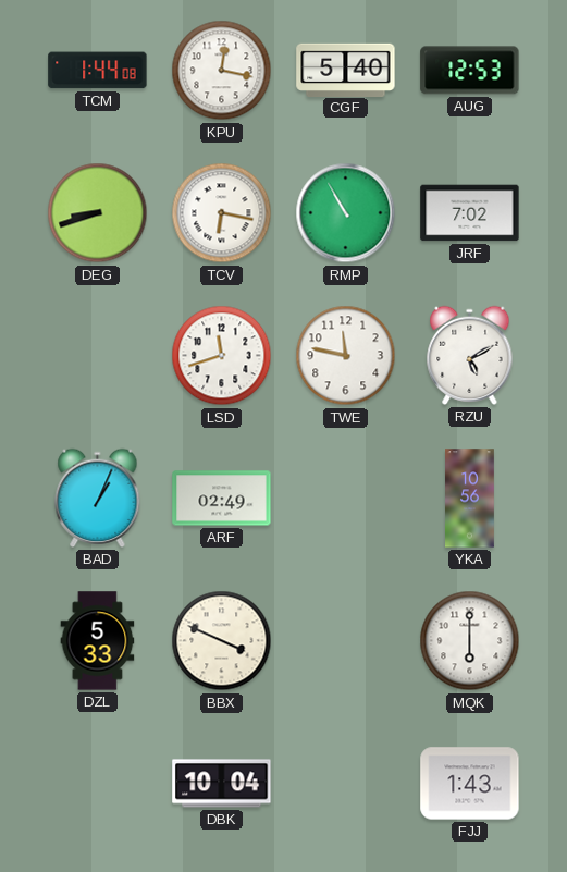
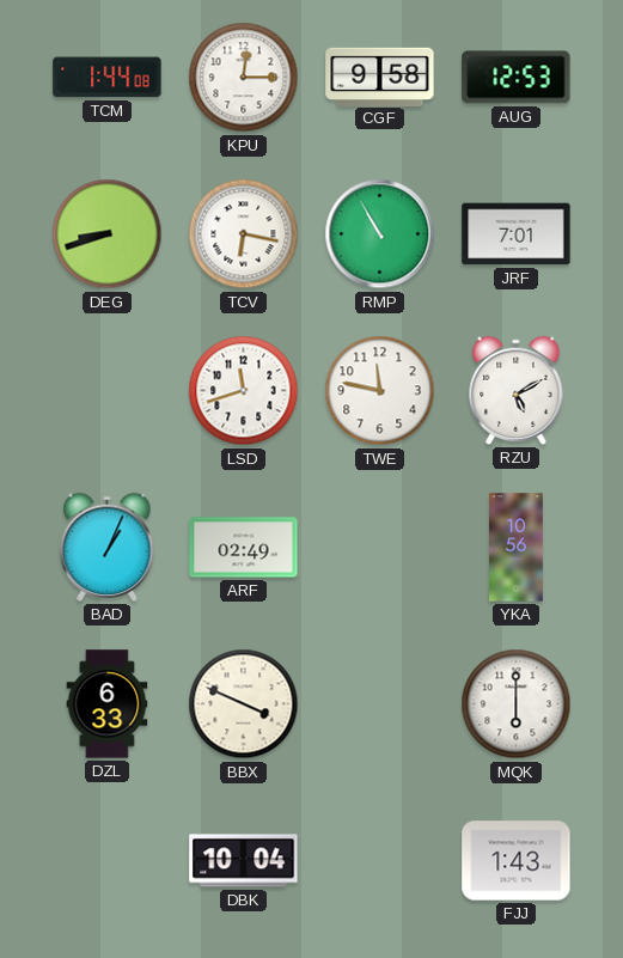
KPU: 12:17 -> 12:15
CGF: 5:40 -> 9:58
JRF: 7:02 -> 7:01
DZL: 5:33 -> 6:33
